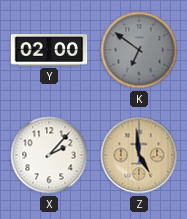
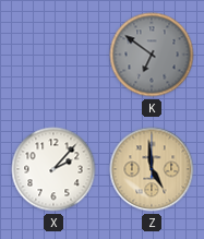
Y: 02:00 -> none
